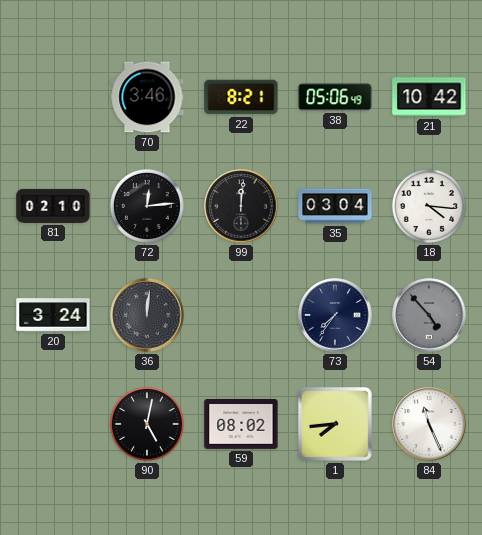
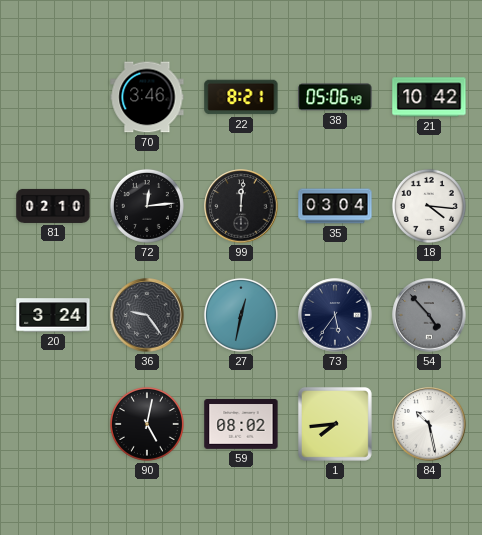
36: 12:01 -> 9:24
27: none -> 12:32
73: 7:36 -> 5:36
84: 11:26 -> 10:28
